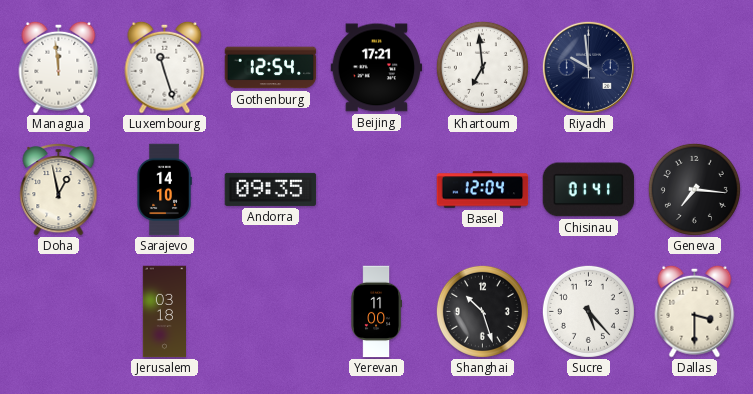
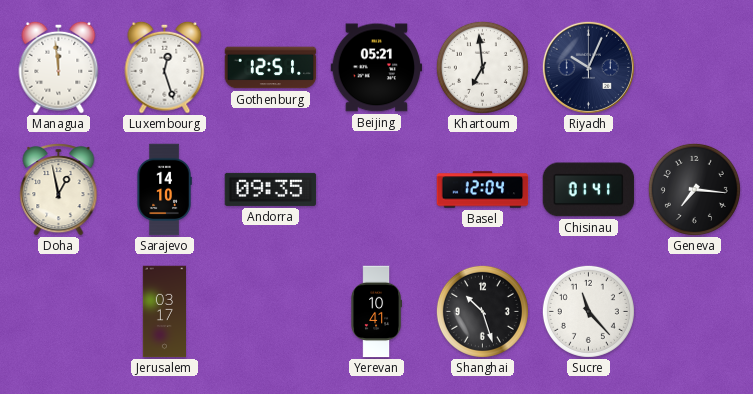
Luxembourg: 11:27 -> 12:27
Gothenburg: 12:54 -> 12:51
Beijing: 17:21 -> 05:21
Riyadh: 9:59 -> 10:04
Jerusalem: 03:18 -> 03:17
Yerevan: 11:00 -> 10:41
Sucre: 5:23 -> 11:23
Dallas: 3:30 -> none
